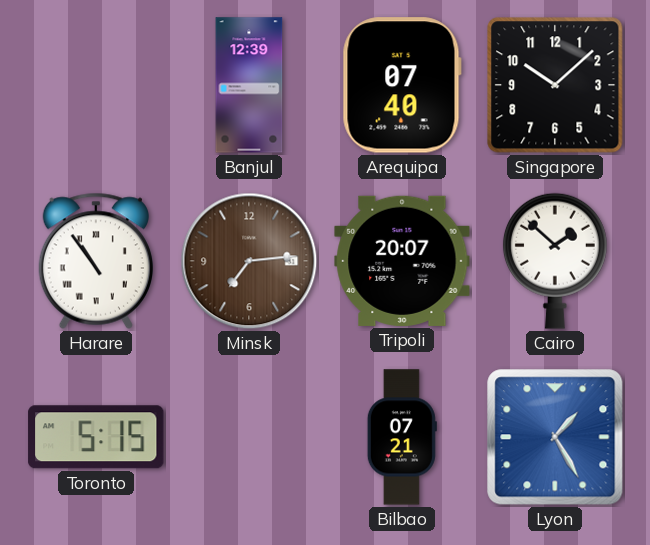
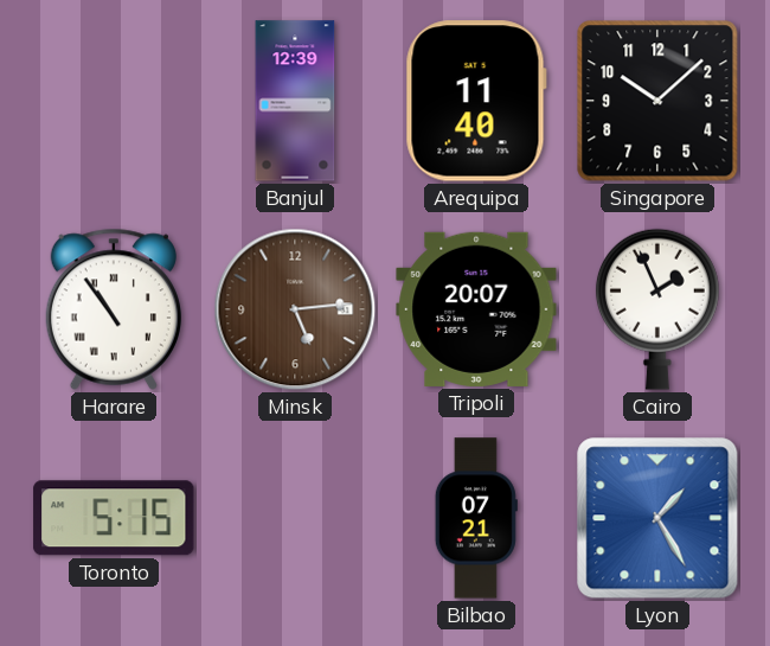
Arequipa: 07:40 -> 11:40
Minsk: 7:14 -> 5:14
Cairo: 1:52 -> 1:56
